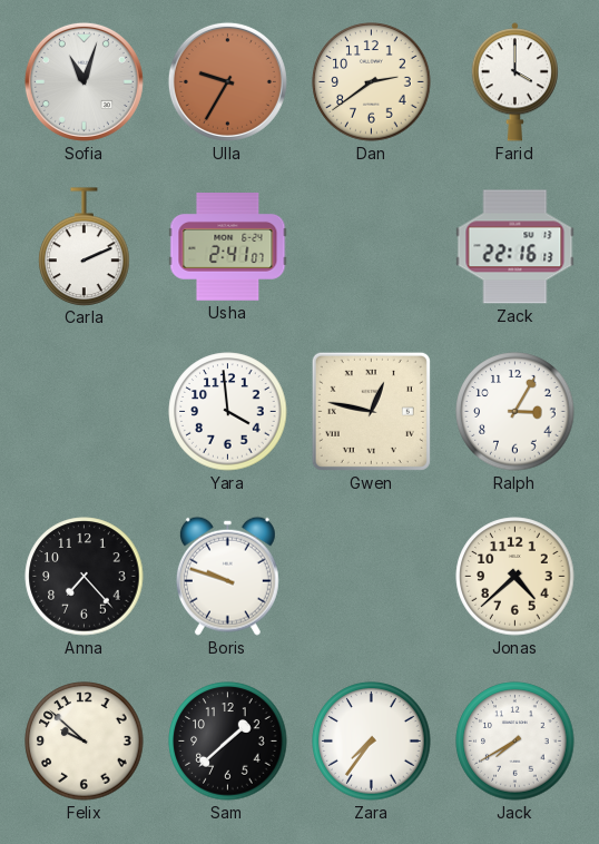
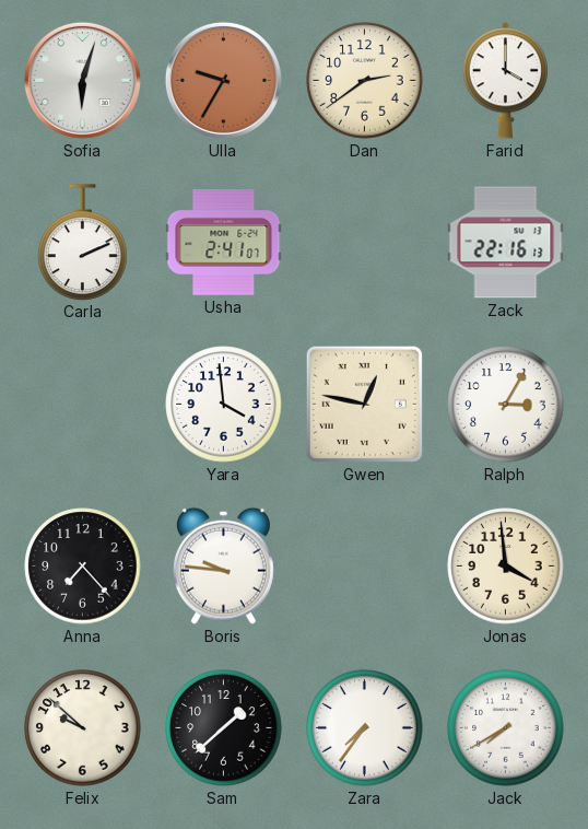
Sofia: 11:03 -> 6:03
Boris: 9:48 -> 9:46
Jonas: 4:38 -> 3:59
